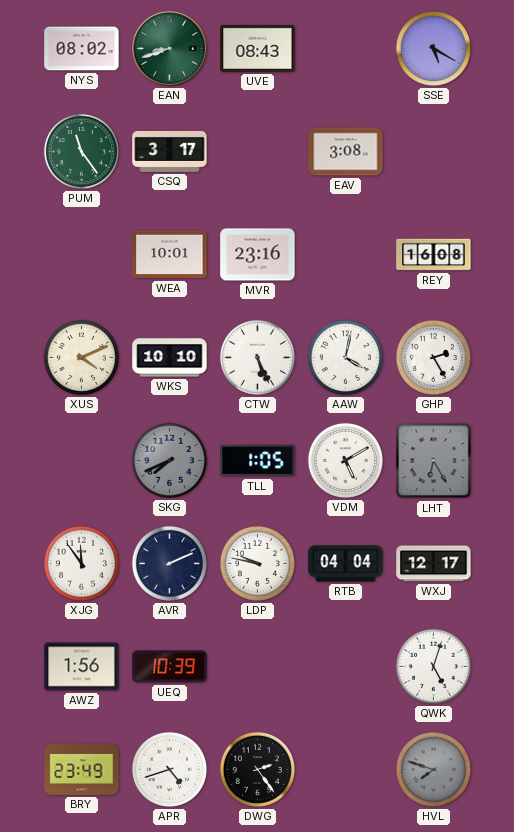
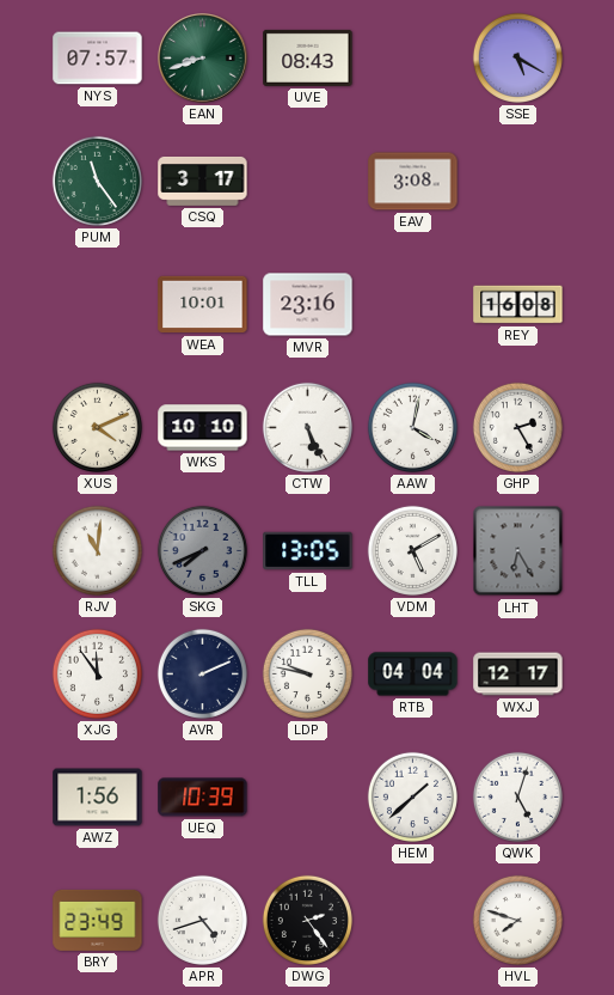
NYS: 08:02 -> 07:57
RJV: none -> 11:01
TLL: 1:05 -> 13:05
HEM: none -> 1:38
HVL dial: grey -> white
